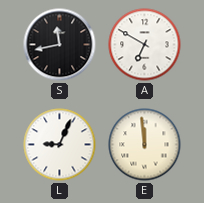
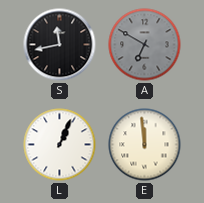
A dial: white -> grey
L: 9:04 -> 1:04
